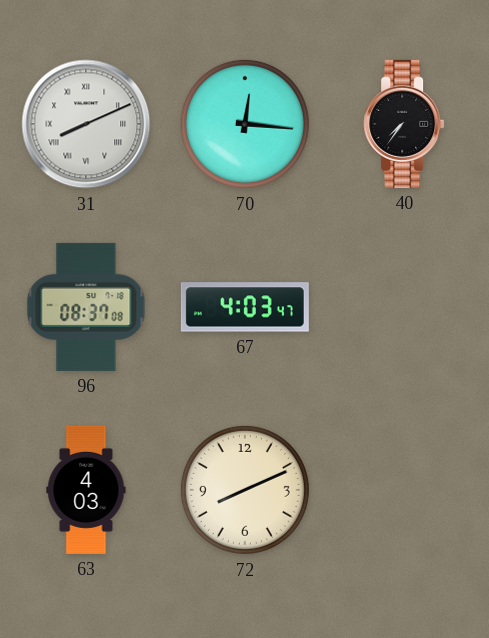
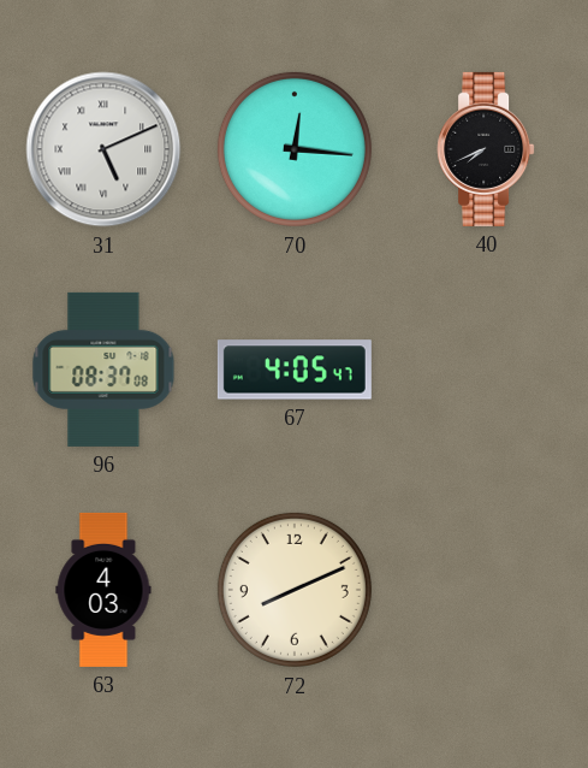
31: 8:11 -> 5:11
40: 7:36 -> 7:41
67: 4:03 -> 4:05
